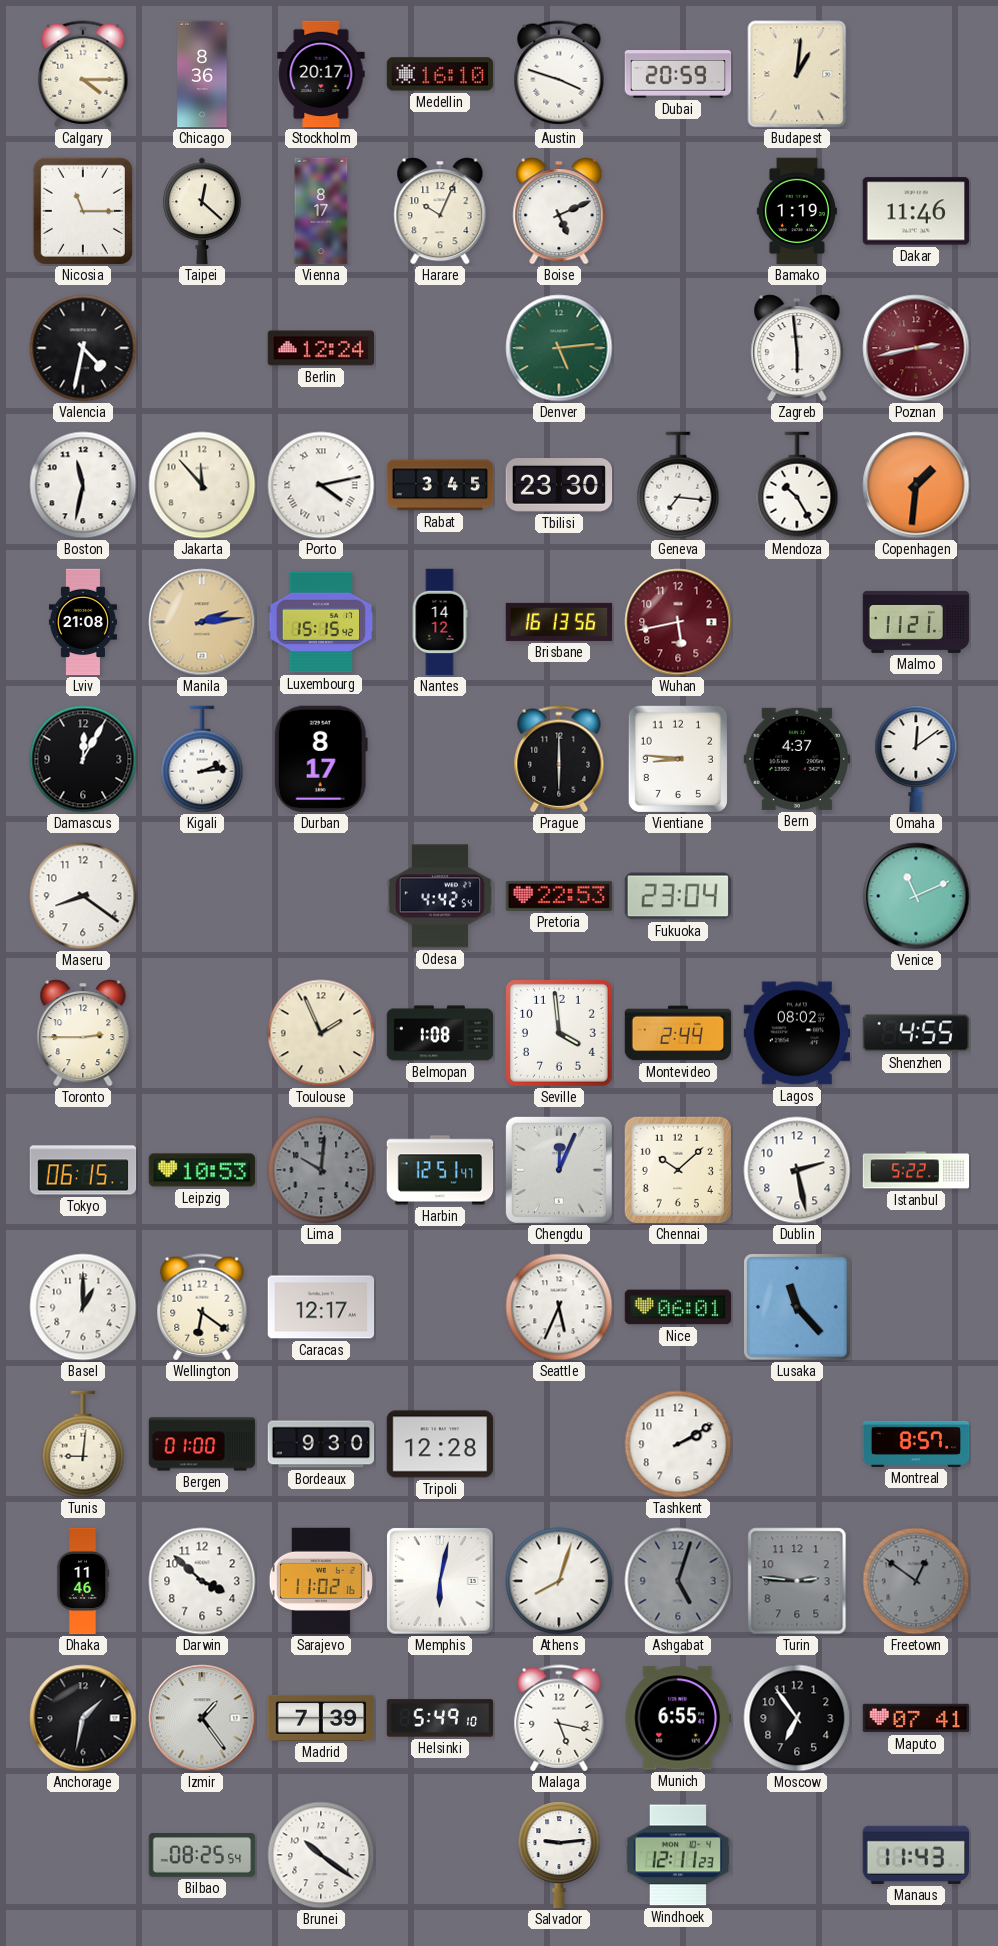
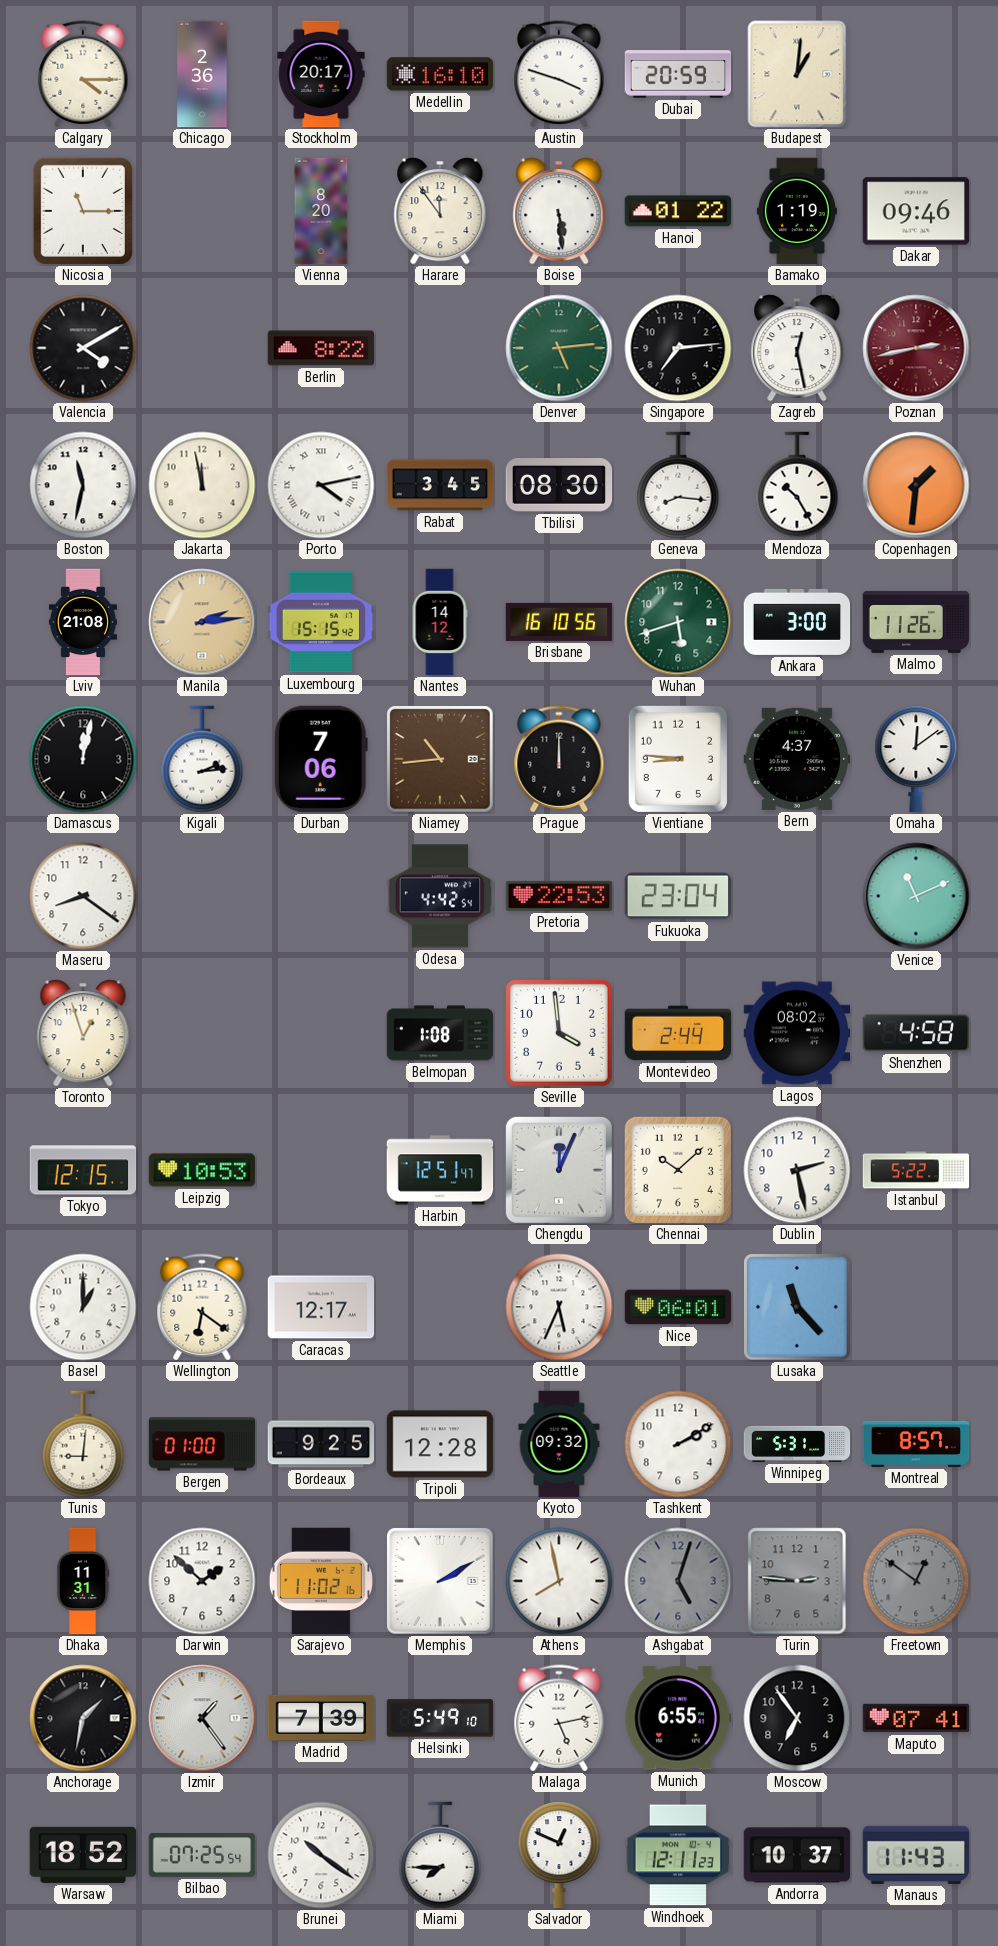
Chicago: 8:36 -> 2:36
Taipei: 12:22 -> none
Vienna: 8:17 -> 8:20
Harare: 10:04 -> 11:54
Boise: 5:11 -> 5:29
Hanoi: none -> 01:22
Dakar: 11:46 -> 09:46
Valencia: 4:32 -> 4:10
Berlin: 12:24 -> 8:22
Singapore: none -> 7:14
Zagreb: 5:59 -> 12:28
Jakarta: 11:53 -> 11:58
Tbilisi: 23:30 -> 08:30
Geneva: 7:16 -> 8:16
Brisbane: 16:13 -> 16:10
Wuhan: 5:43 -> 5:42
Wuhan dial: burgundy -> green
Ankara: none -> 3:00
Malmo: 11:21 -> 11:26
Damascus: 12:05 -> 12:02
Durban: 8:17 -> 7:06
Niamey: none -> 10:44
Prague: 6:00 -> 12:00
Toronto: 2:45 -> 12:57
Toulouse: 1:56 -> none
Shenzhen: 4:55 -> 4:58
Tokyo: 06:15 -> 12:15
Lima: 10:01 -> none
Bordeaux: 9:30 -> 9:25
Kyoto: none -> 09:32
Winnipeg: none -> 5:31
Dhaka: 11:46 -> 11:31
Darwin: 3:52 -> 1:52
Memphis: 6:02 -> 2:10
Athens: 8:03 -> 7:58
Malaga: 5:17 -> 5:13
Warsaw: none -> 18:52
Bilbao: 08:25 -> 07:25
Miami: none -> 7:45
Salvador: 9:14 -> 12:49
Andorra: none -> 10:37
